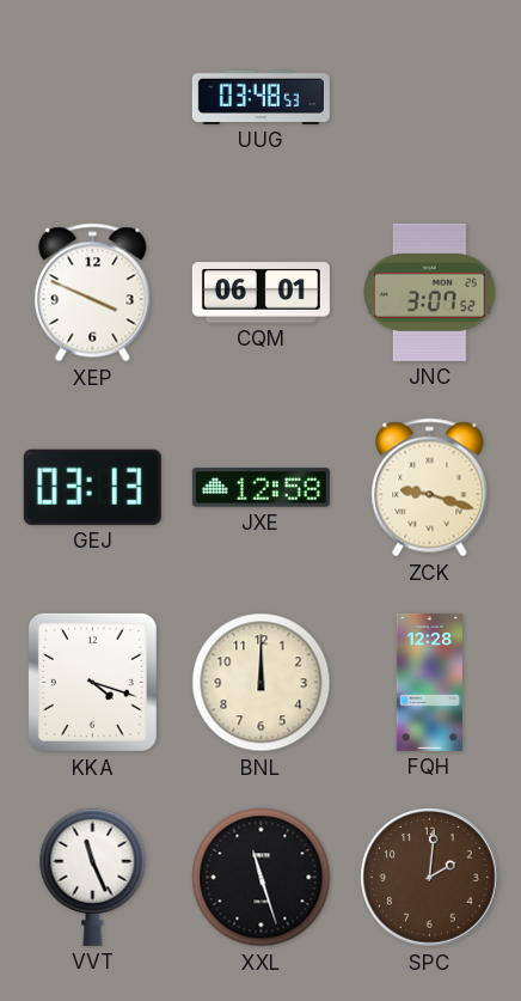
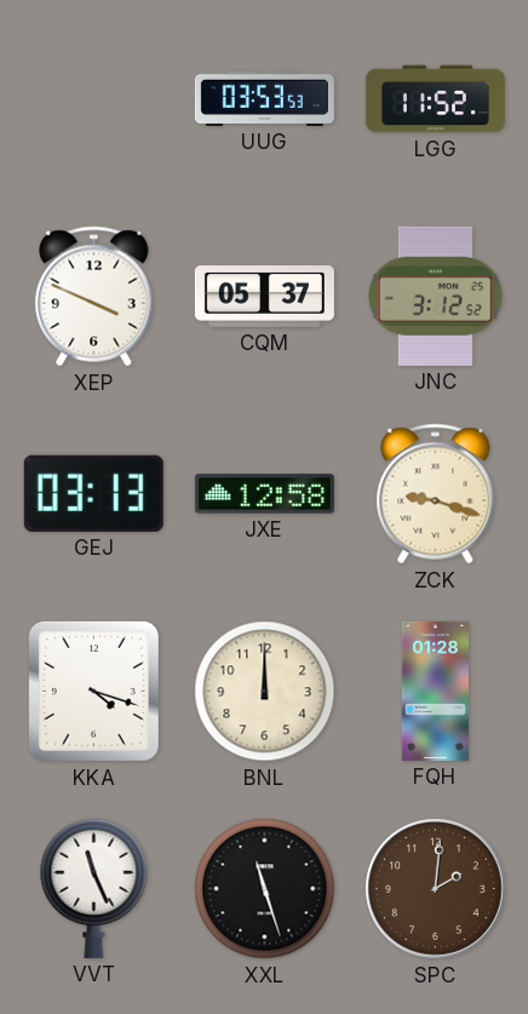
UUG: 03:48 -> 03:53
LGG: none -> 11:52
CQM: 06:01 -> 05:37
JNC: 3:07 -> 3:12
FQH: 12:28 -> 01:28
